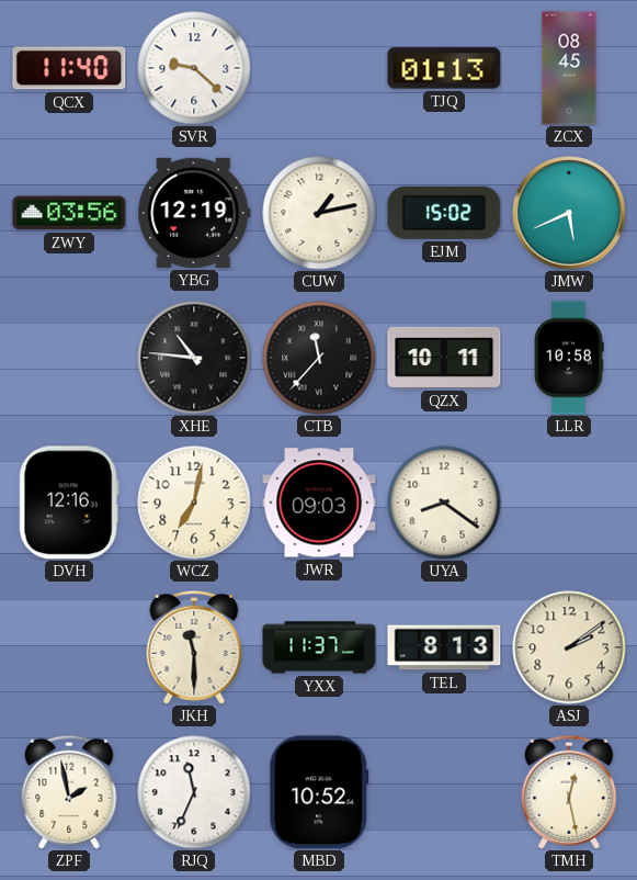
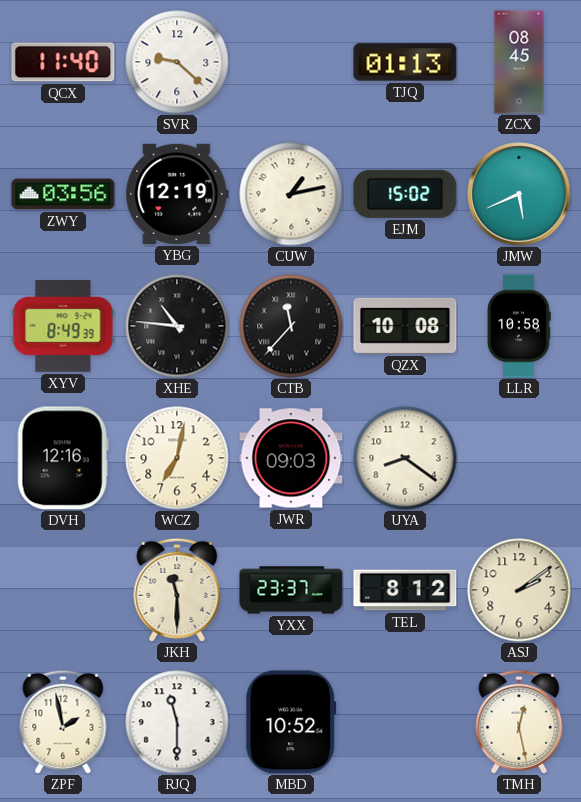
XYV: none -> 8:49
QZX: 10:11 -> 10:08
YXX: 11:37 -> 23:37
TEL: 8:13 -> 8:12
RJQ: 11:34 -> 11:30
